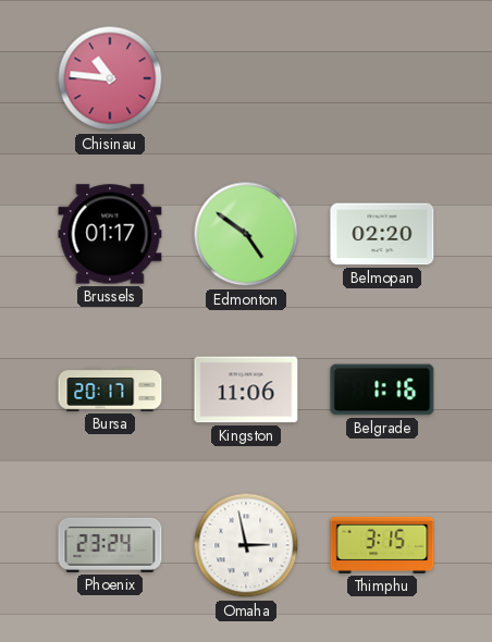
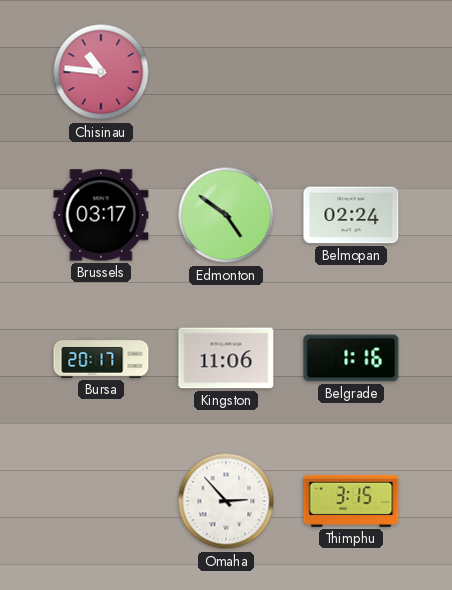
Brussels: 01:17 -> 03:17
Belmopan: 02:20 -> 02:24
Phoenix: 23:24 -> none
Omaha: 2:58 -> 2:53
